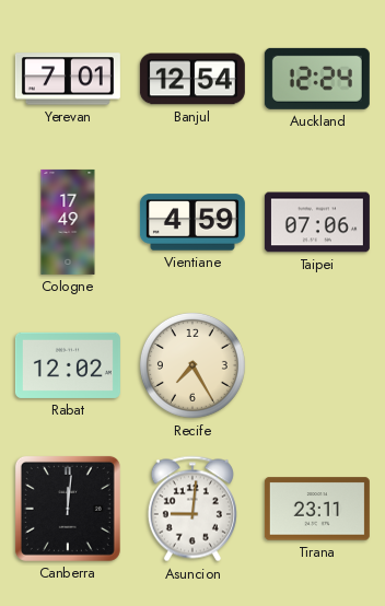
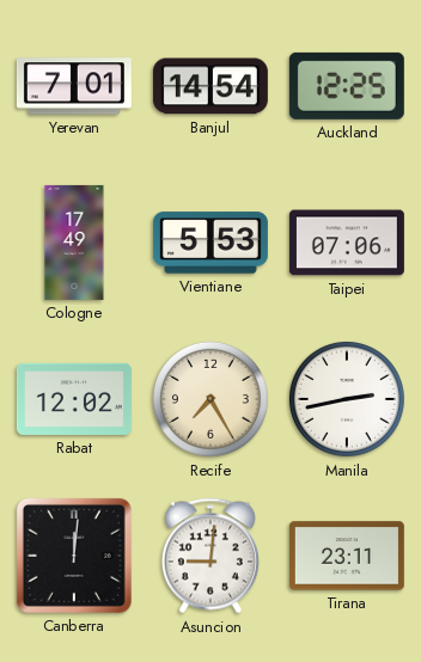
Banjul: 12:54 -> 14:54
Auckland: 12:24 -> 12:25
Vientiane: 4:59 -> 5:53
Manila: none -> 2:43
